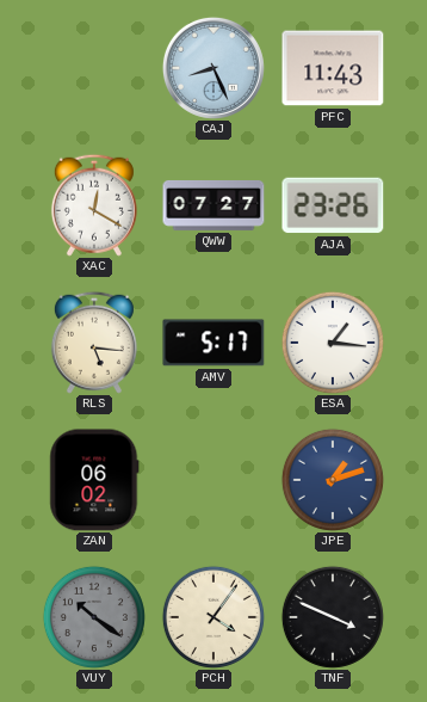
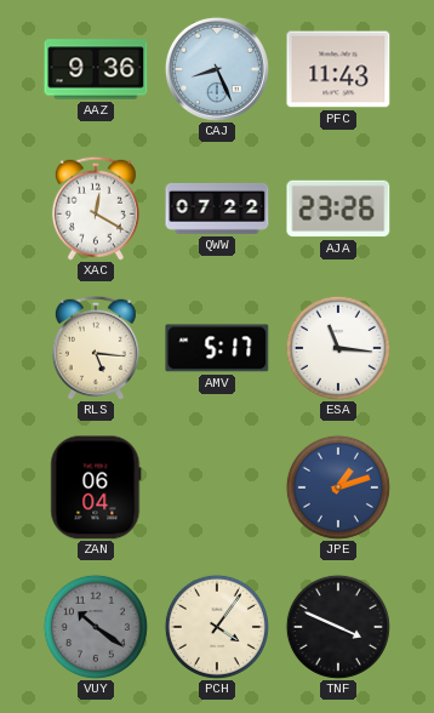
AAZ: none -> 9:36
QWW: 07:27 -> 07:22
ESA: 1:16 -> 11:16
ZAN: 06:02 -> 06:04
